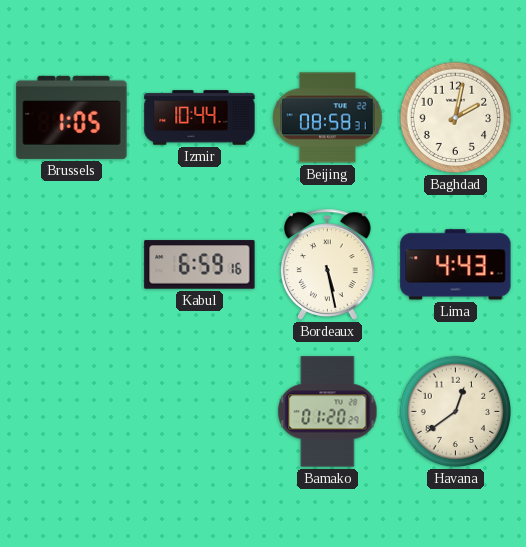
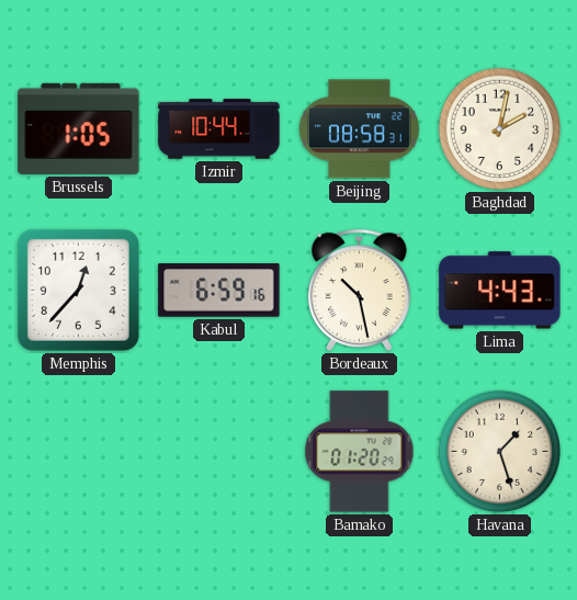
Memphis: none -> 12:37
Bordeaux: 5:28 -> 10:28
Havana: 12:39 -> 1:27
